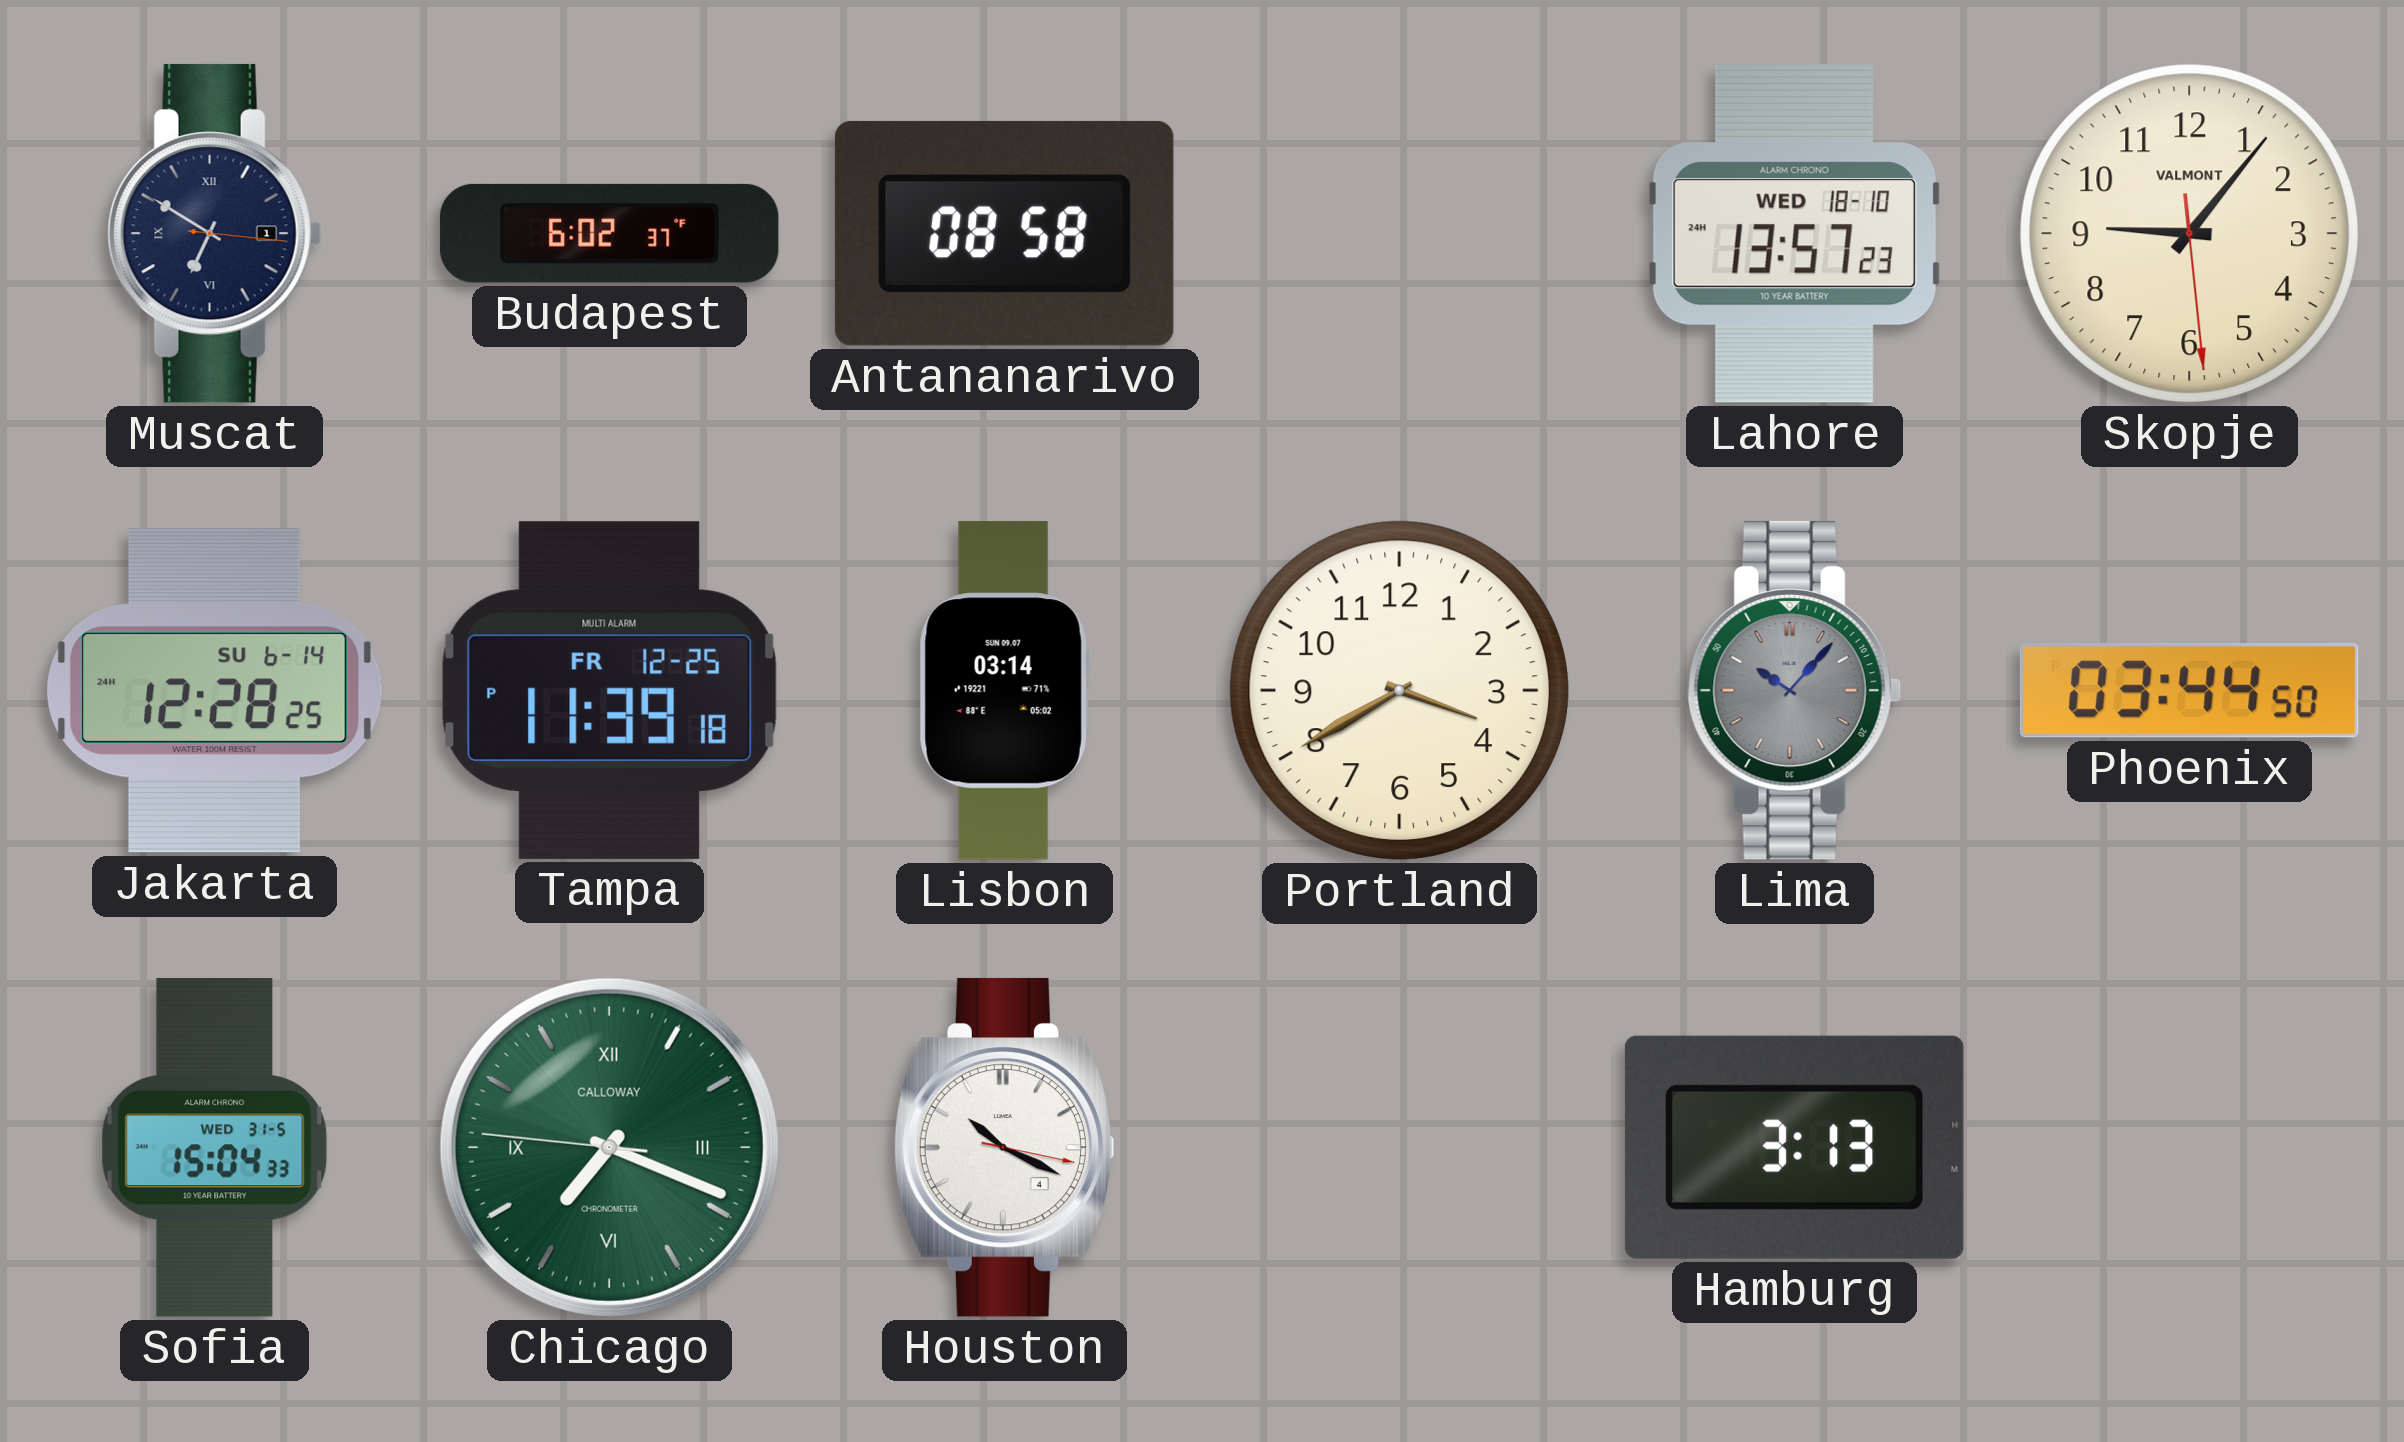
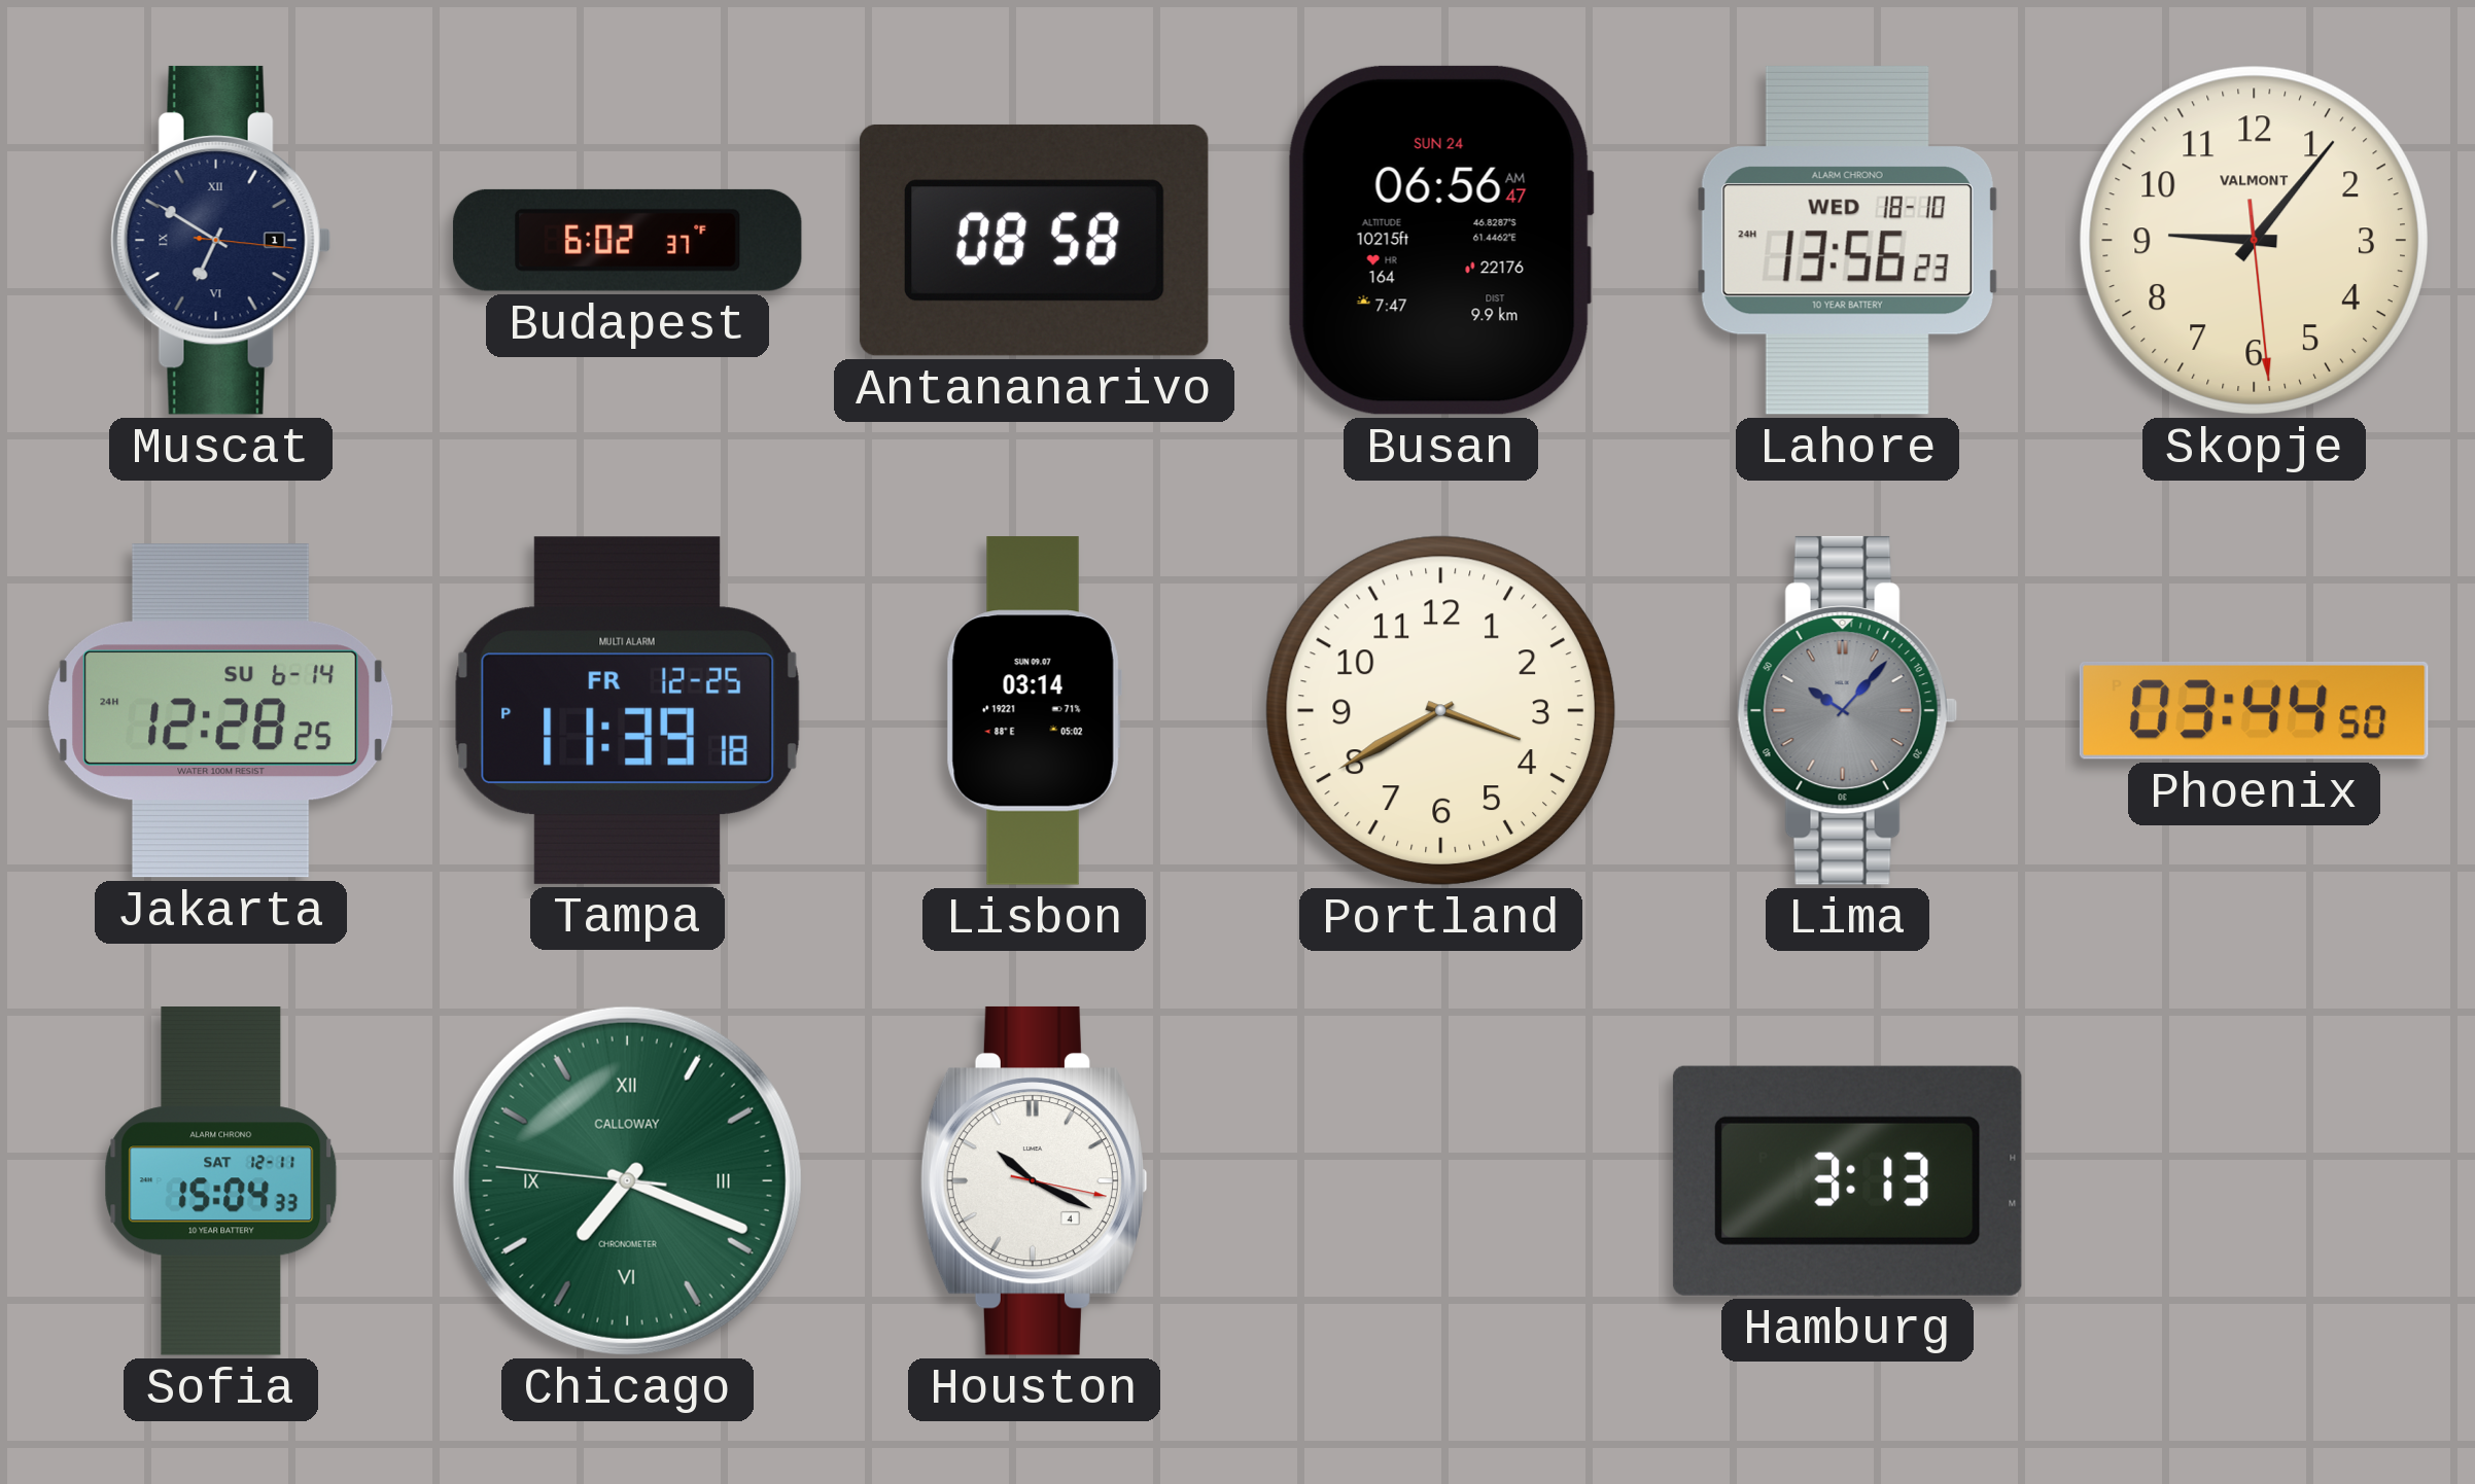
Busan: none -> 06:56
Lahore: 13:57 -> 13:56
Sofia date: WED 31-5 -> SAT 12-11
